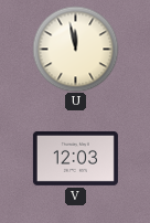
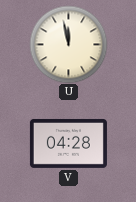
V: 12:03 -> 04:28
